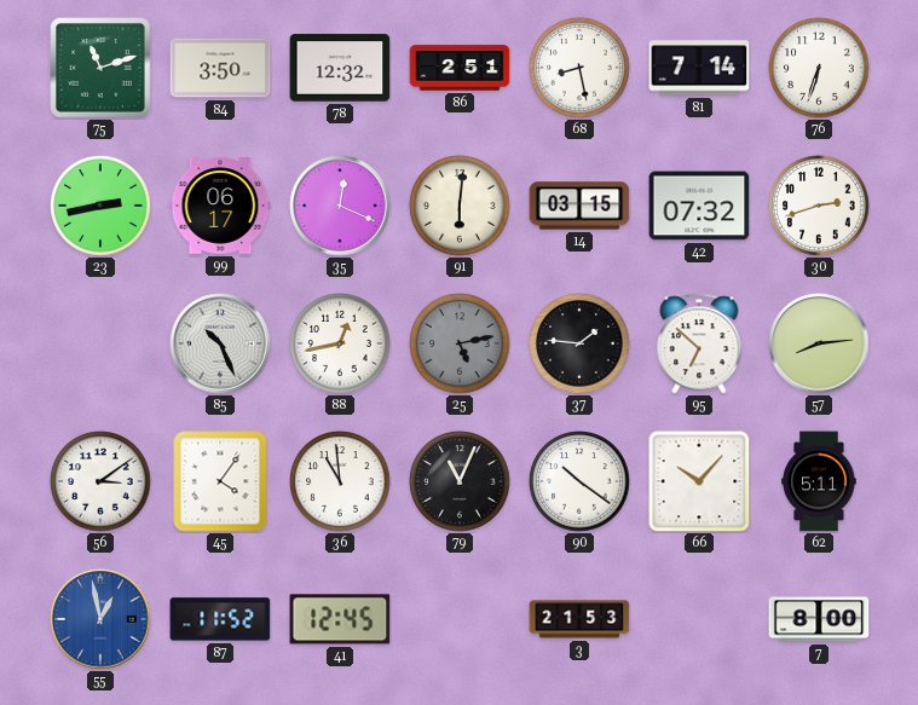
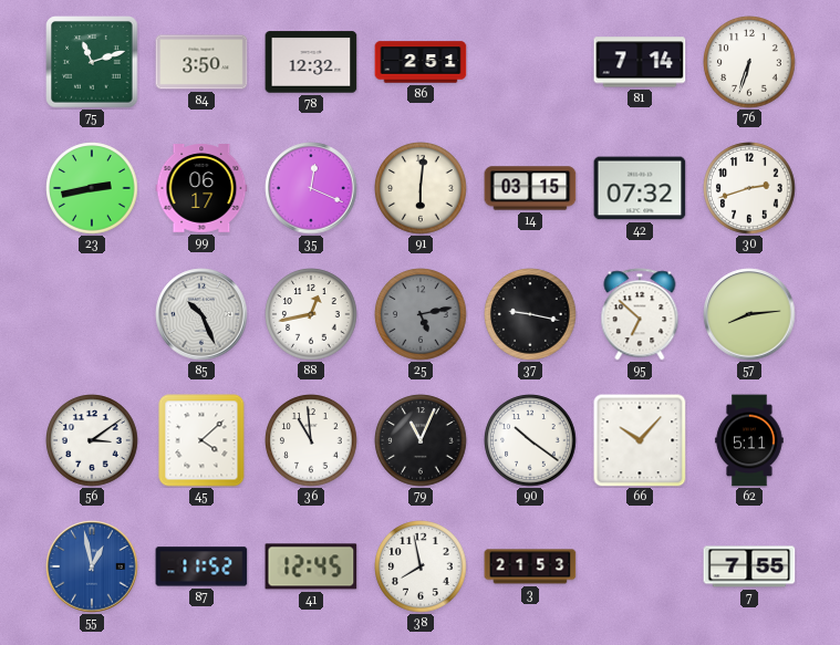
68: 8:28 -> none
37: 1:46 -> 9:17
45: 4:06 -> 4:08
38: none -> 7:58
7: 8:00 -> 7:55
